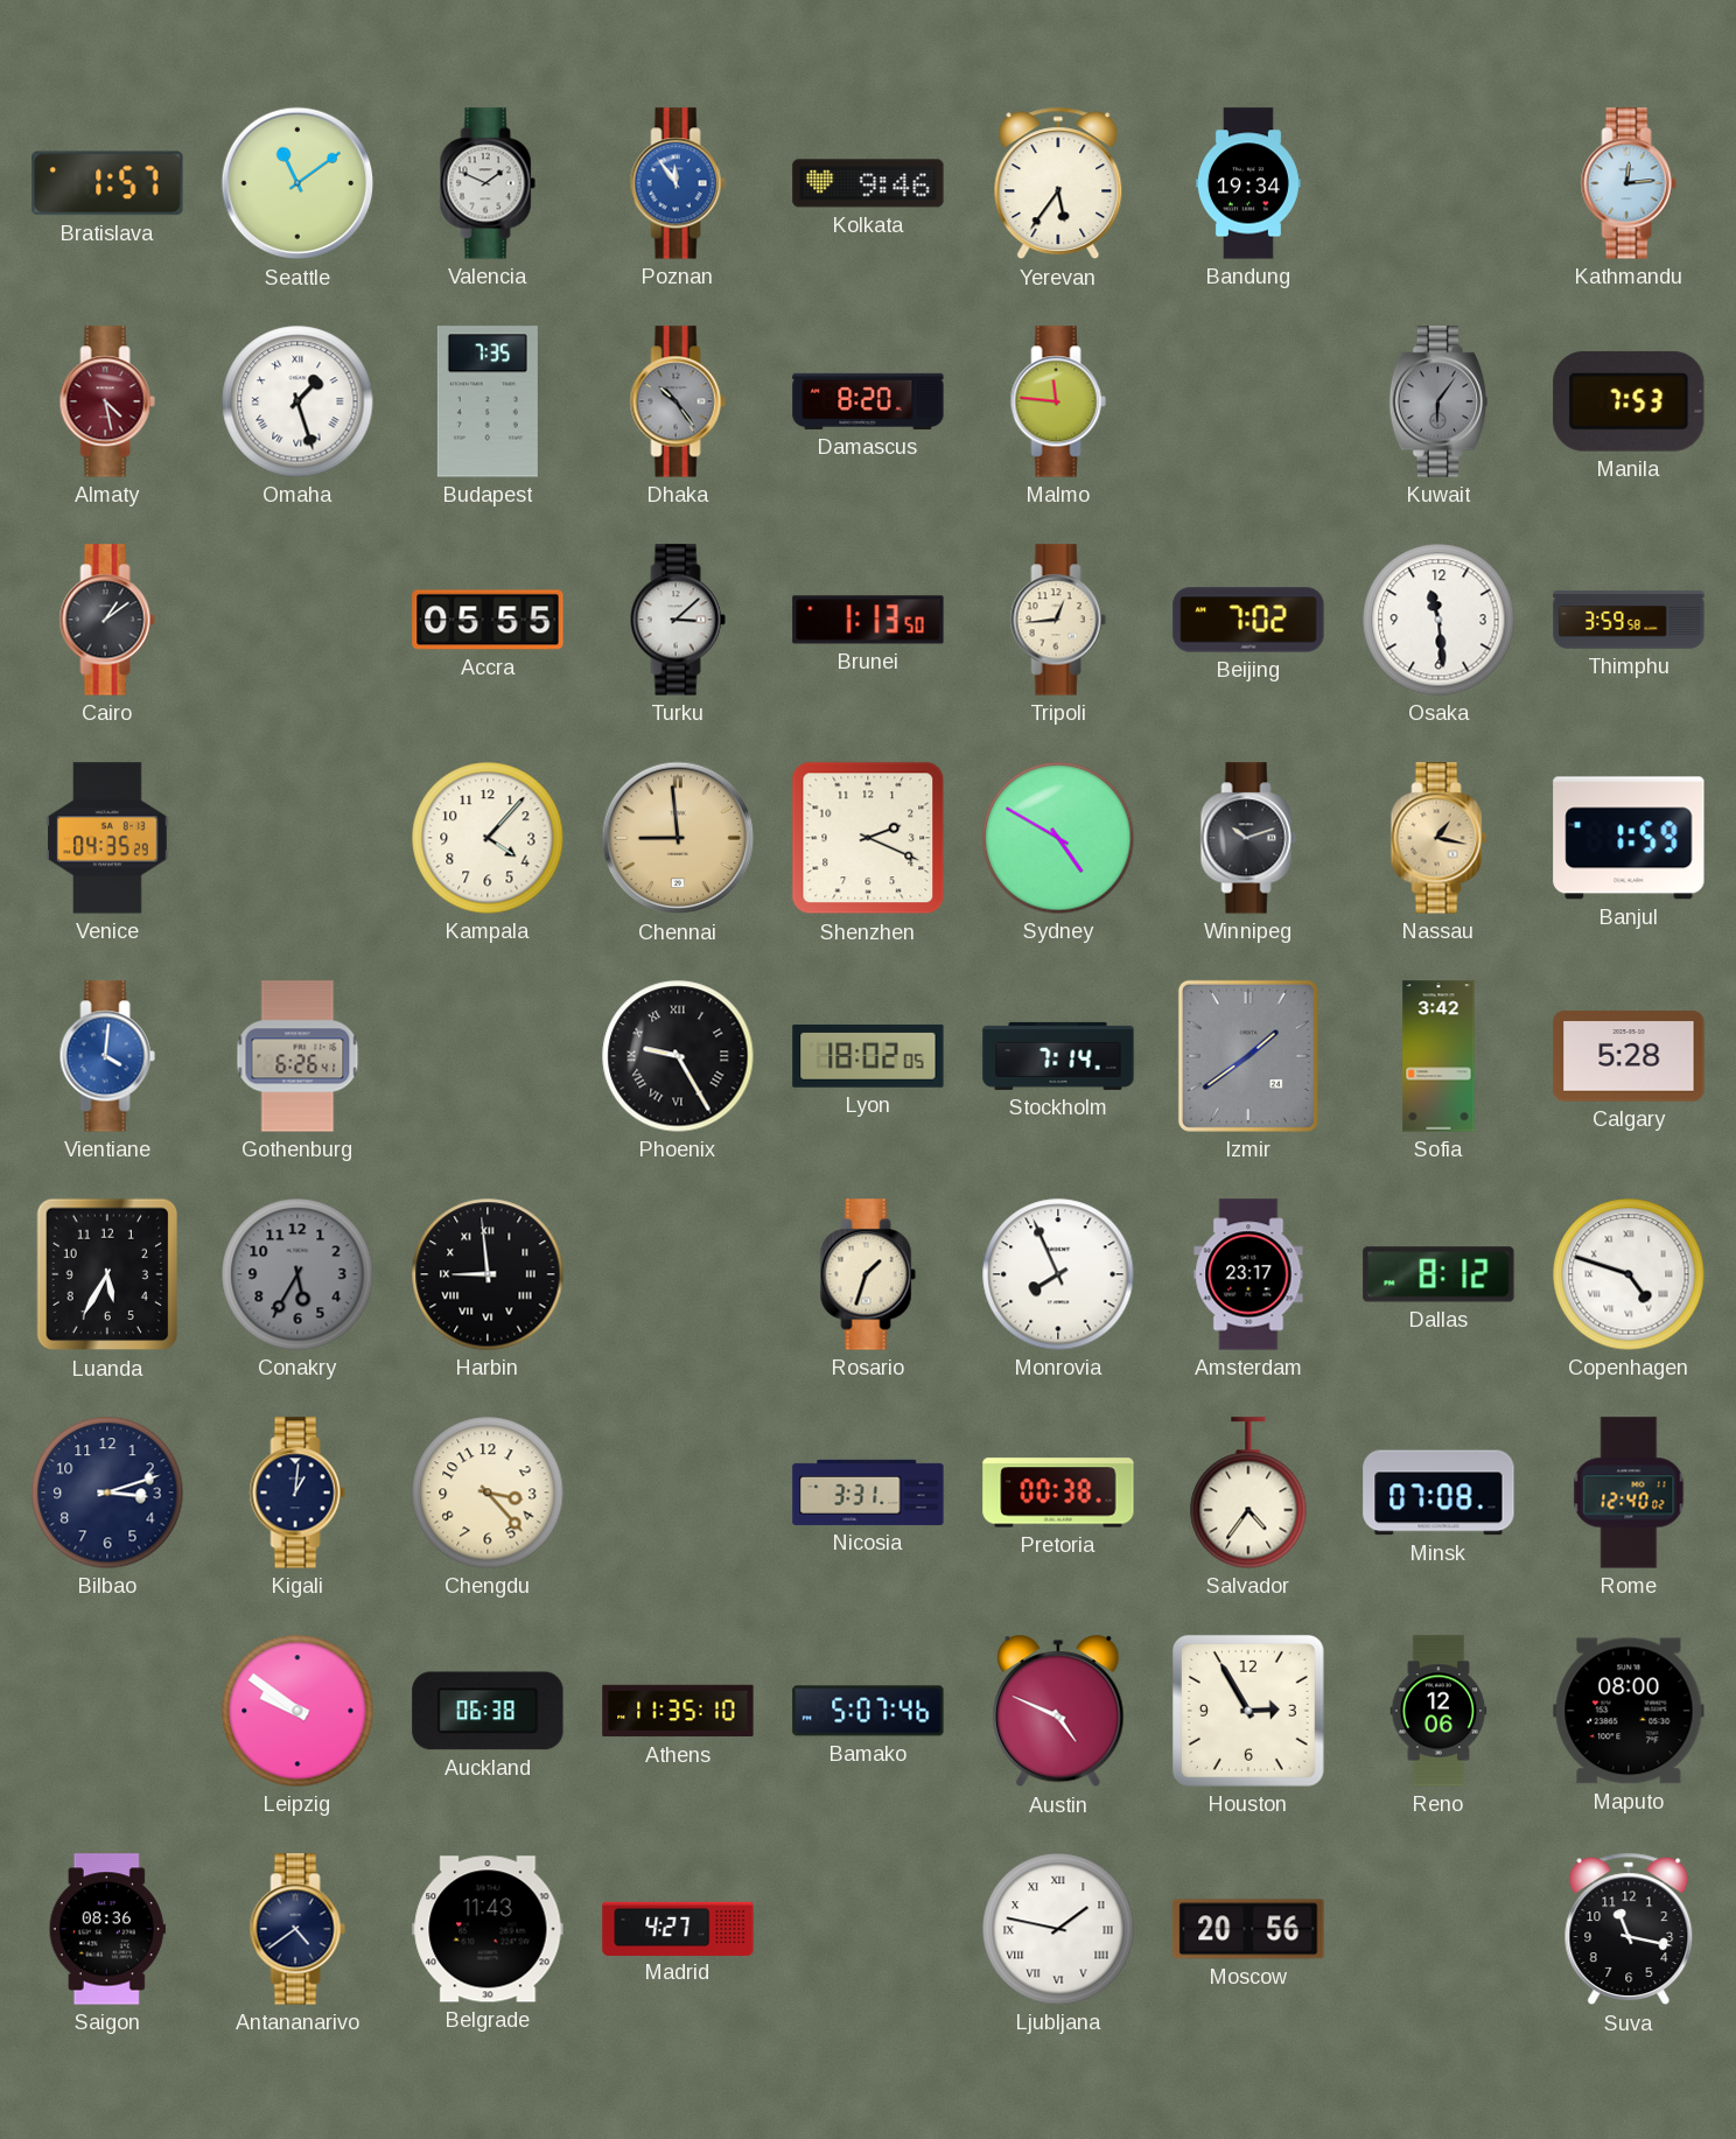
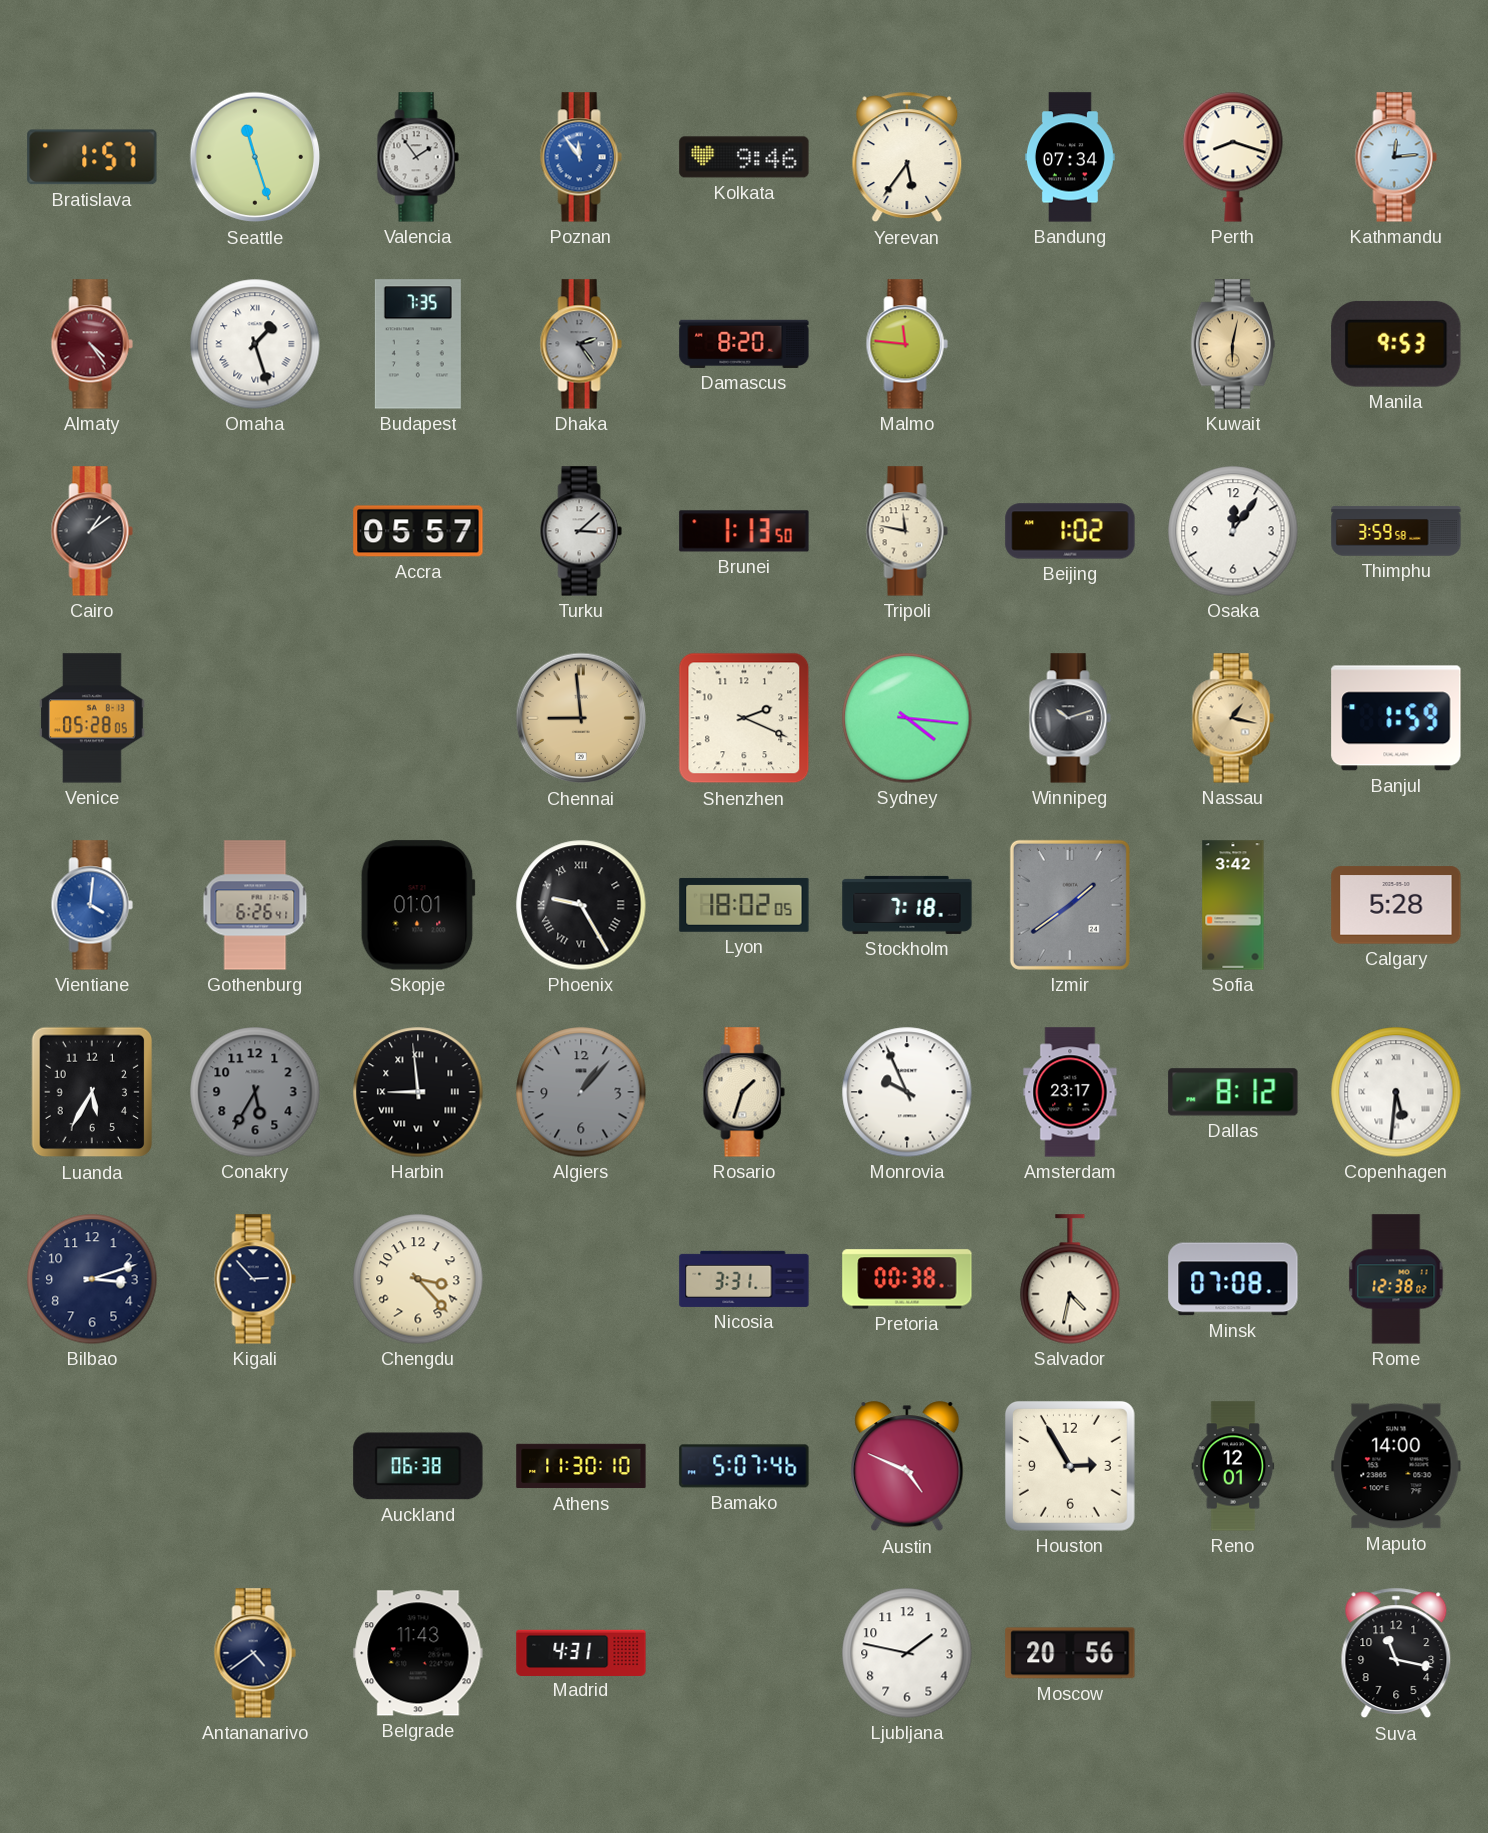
Seattle: 11:09 -> 11:27
Valencia: 1:49 -> 1:54
Bandung: 19:34 -> 07:34
Perth: none -> 8:18
Almaty: 4:28 -> 4:24
Dhaka: 10:24 -> 2:24
Kuwait: 6:06 -> 6:02
Kuwait dial: grey -> champagne
Manila: 7:53 -> 9:53
Accra: 05:55 -> 05:57
Tripoli: 12:44 -> 11:47
Beijing: 7:02 -> 1:02
Osaka: 11:29 -> 12:06
Venice: 04:35 -> 05:28
Kampala: 4:07 -> none
Sydney: 4:50 -> 4:16
Skopje: none -> 01:01
Stockholm: 7:14 -> 7:18
Algiers: none -> 1:07
Monrovia: 7:56 -> 9:56
Copenhagen: 4:48 -> 5:31
Kigali: 1:01 -> 2:53
Salvador: 4:36 -> 4:32
Rome: 12:40 -> 12:38
Leipzig: 9:51 -> none
Athens: 11:35 -> 11:30
Reno: 12:06 -> 12:01
Maputo: 08:00 -> 14:00
Saigon: 08:36 -> none
Madrid: 4:27 -> 4:31
Ljubljana numerals: Roman -> Arabic
